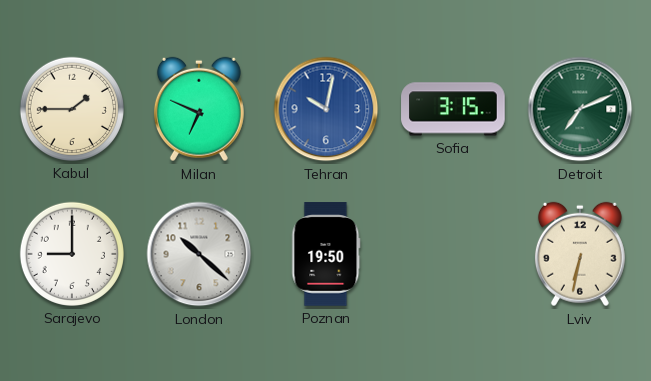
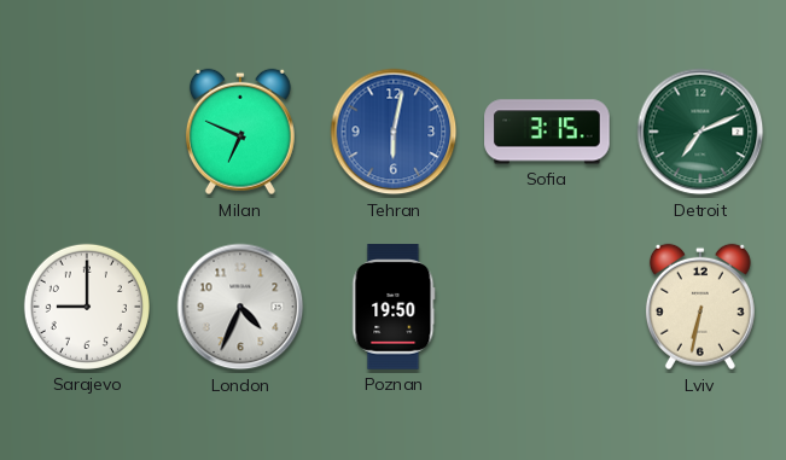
Kabul: 1:45 -> none
Tehran: 10:02 -> 6:02
London: 10:22 -> 4:34
